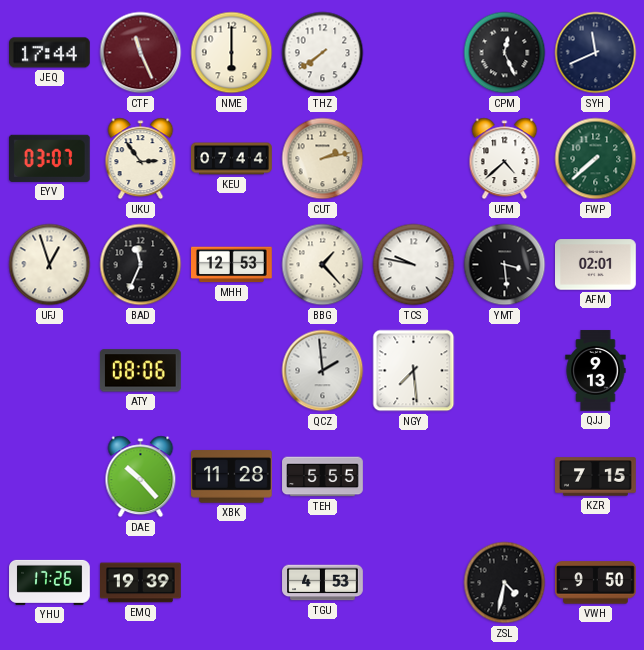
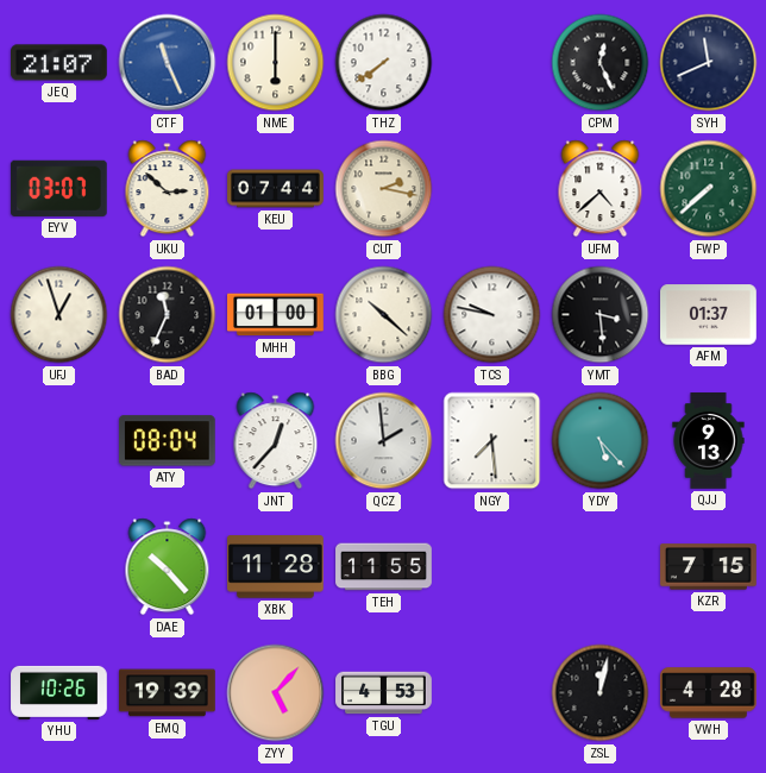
JEQ: 17:44 -> 21:07
CTF dial: burgundy -> blue
UKU: 2:54 -> 2:52
CUT: 2:13 -> 2:17
MHH: 12:53 -> 01:00
BBG: 1:23 -> 10:22
AFM: 02:01 -> 01:37
ATY: 08:06 -> 08:04
JNT: none -> 12:37
YDY: none -> 5:23
TEH: 5:55 -> 11:55
YHU: 17:26 -> 10:26
ZYY: none -> 5:07
ZSL: 4:32 -> 12:02
VWH: 9:50 -> 4:28
